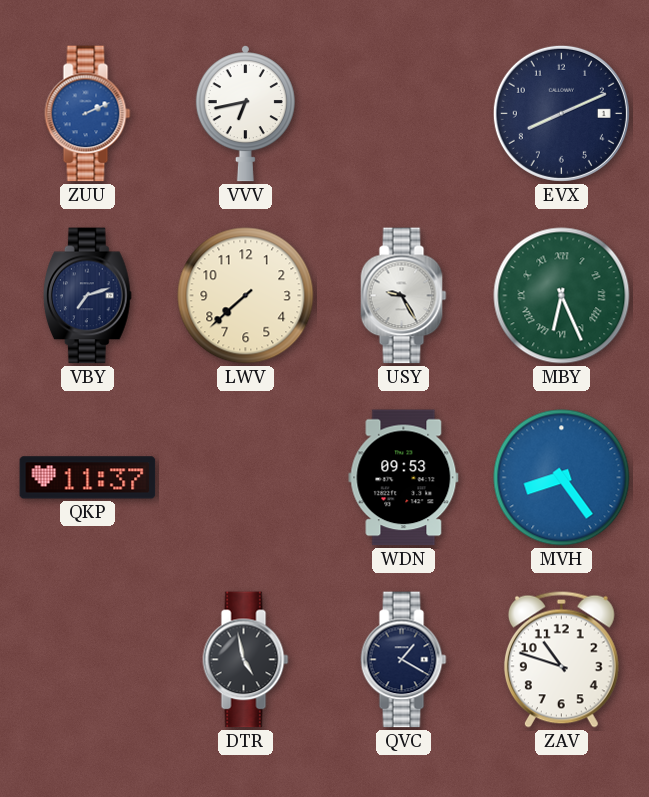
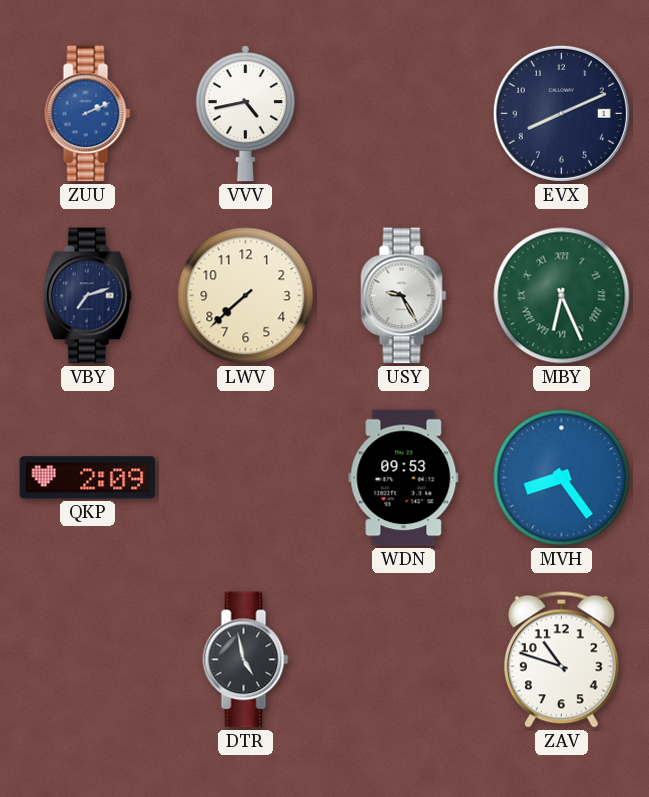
VVV: 6:43 -> 4:43
QKP: 11:37 -> 2:09
QVC: 1:20 -> none
